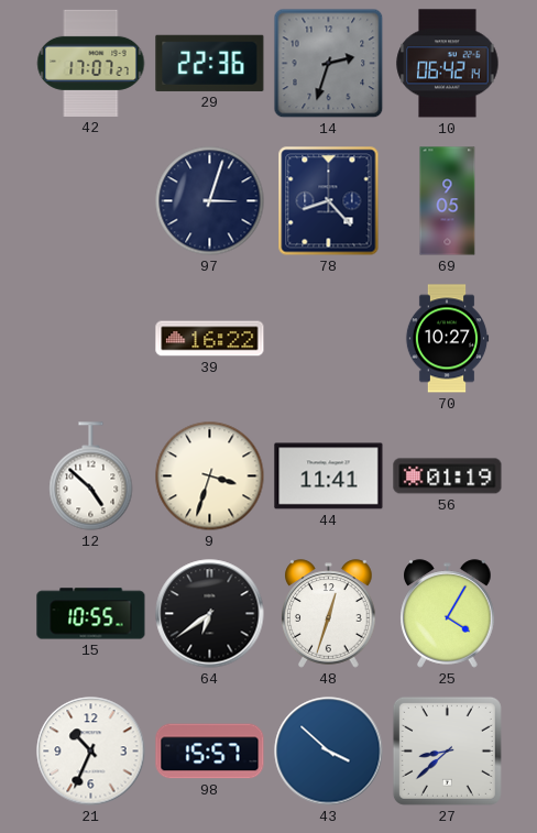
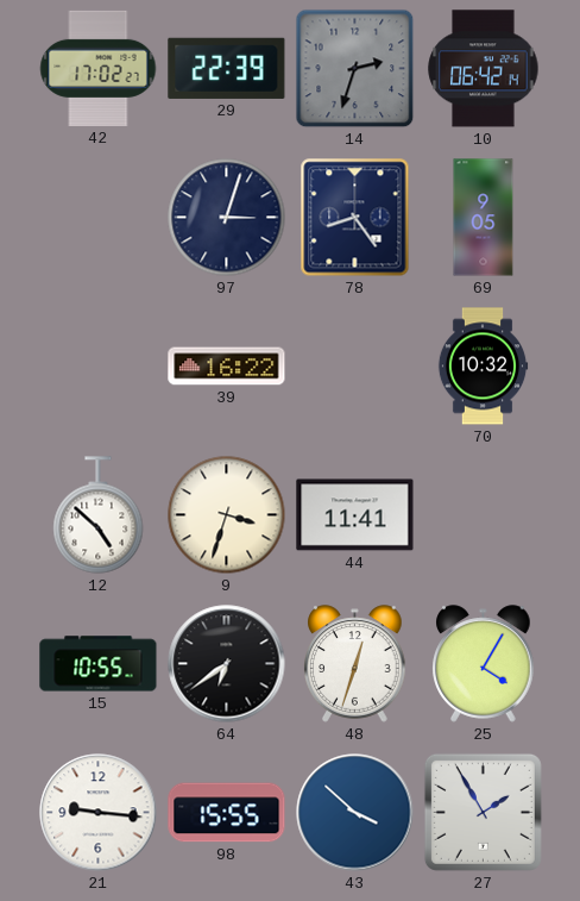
42: 17:07 -> 17:02
29: 22:36 -> 22:39
78: 8:23 -> 8:24
70: 10:27 -> 10:32
56: 01:19 -> none
21: 10:34 -> 9:16
98: 15:57 -> 15:55
27: 8:38 -> 1:55
